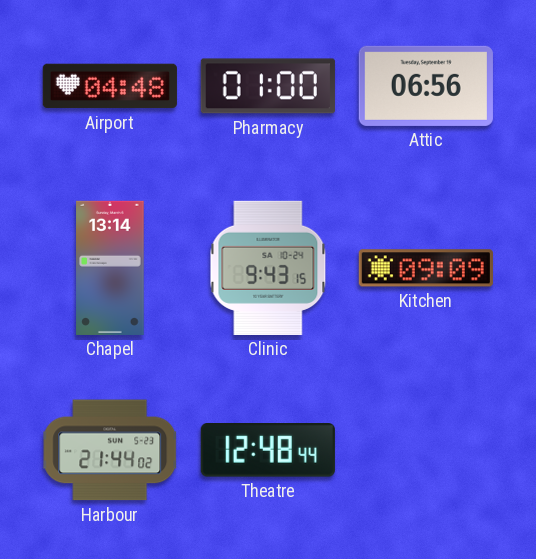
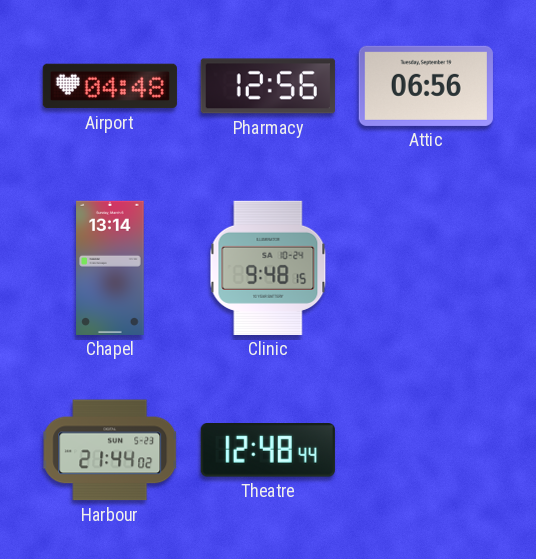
Pharmacy: 01:00 -> 12:56
Clinic: 9:43 -> 9:48
Kitchen: 09:09 -> none
